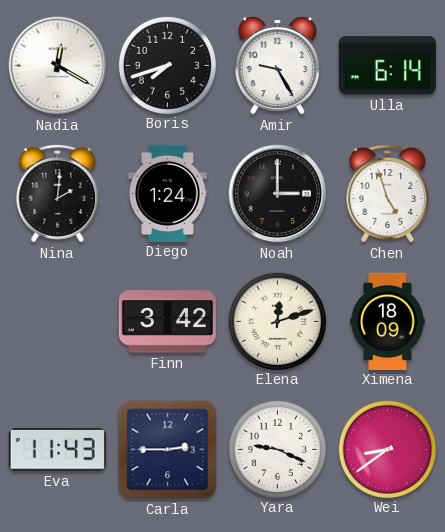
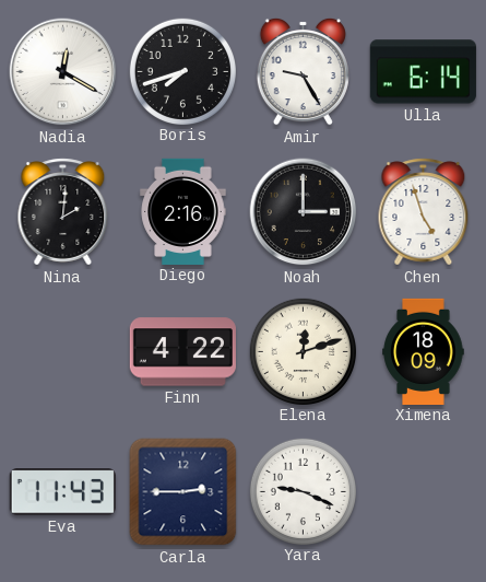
Diego: 1:24 -> 2:16
Finn: 3:42 -> 4:22
Wei: 8:39 -> none
